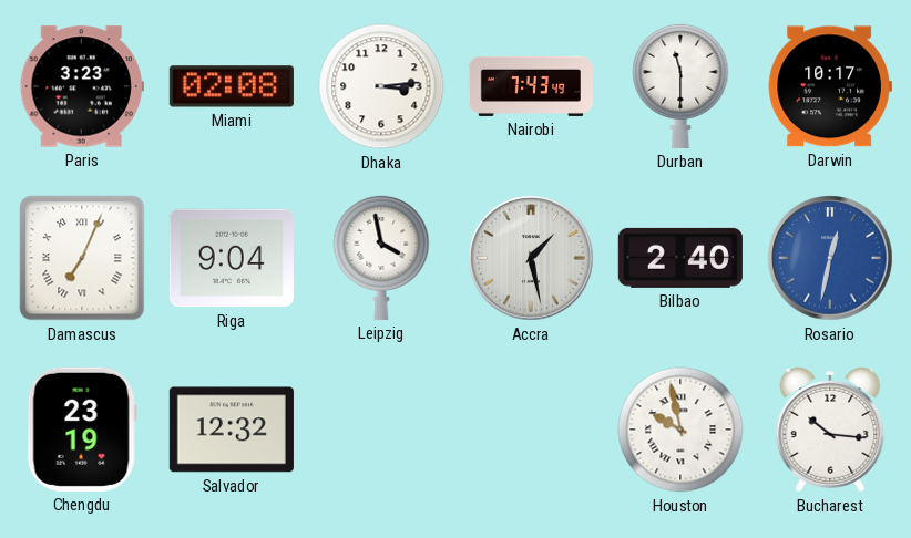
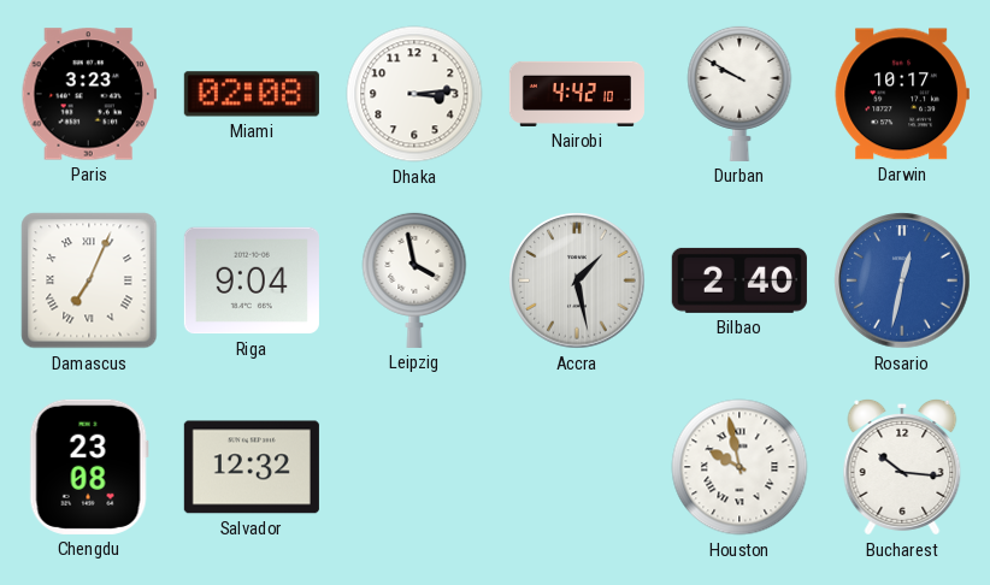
Nairobi: 7:43 -> 4:42
Durban: 11:30 -> 9:50
Chengdu: 23:19 -> 23:08
